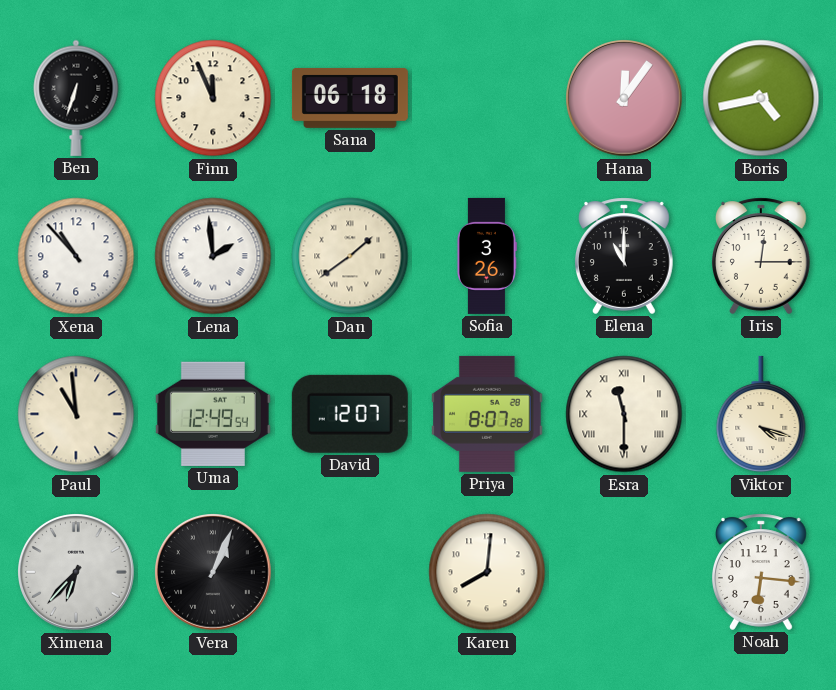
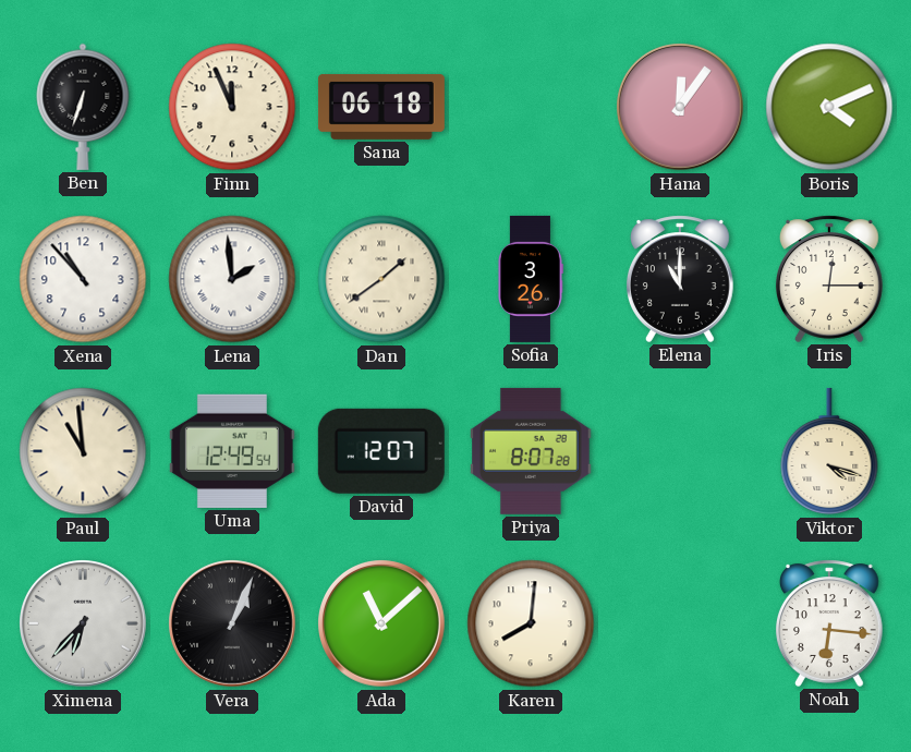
Boris: 4:43 -> 4:11
Esra: 11:30 -> none
Ada: none -> 11:08
